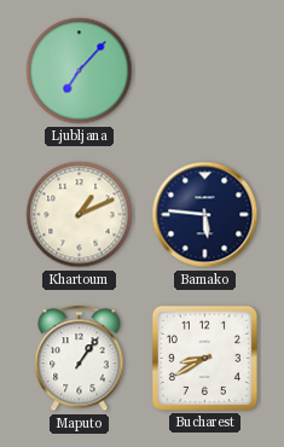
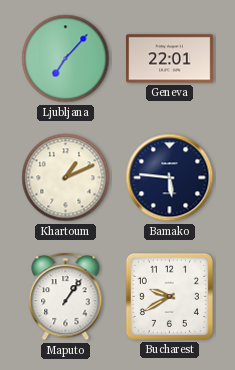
Geneva: none -> 22:01
Bucharest: 8:40 -> 9:40
